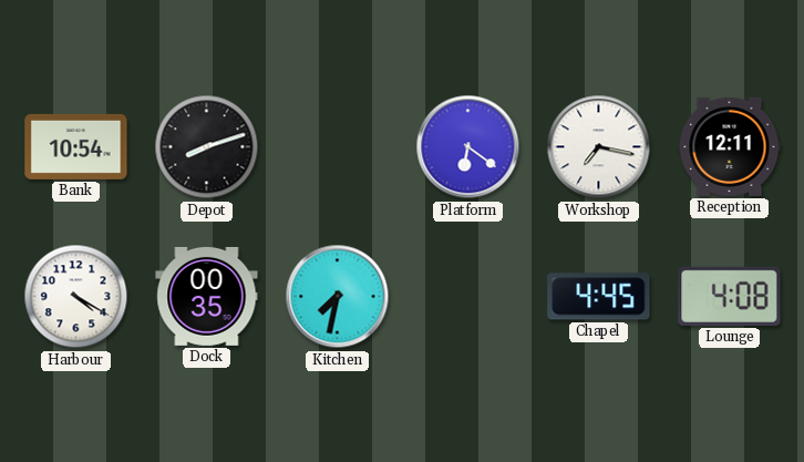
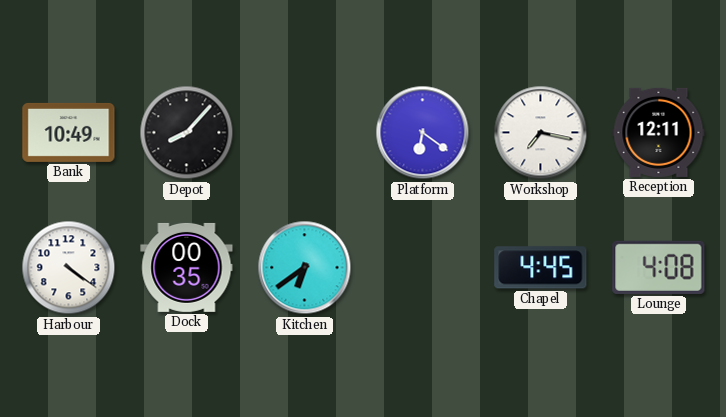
Bank: 10:54 -> 10:49
Depot: 8:12 -> 8:07
Harbour: 4:20 -> 4:21
Kitchen: 7:32 -> 6:39
